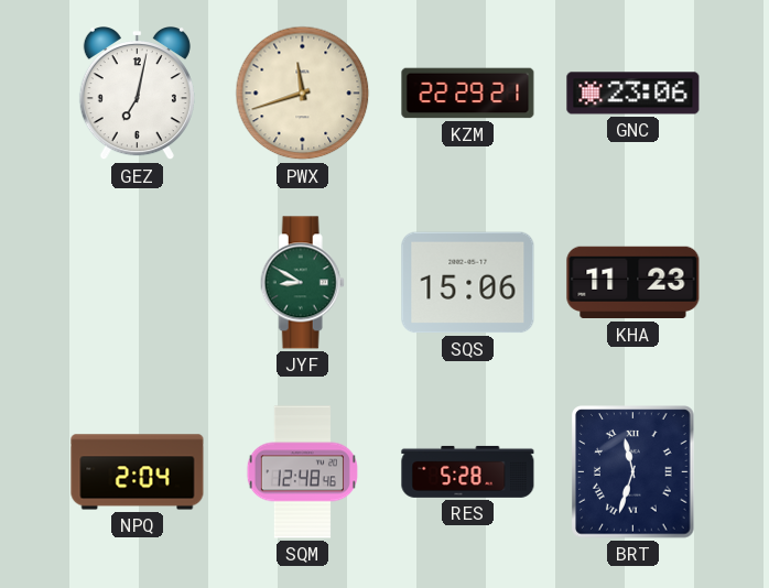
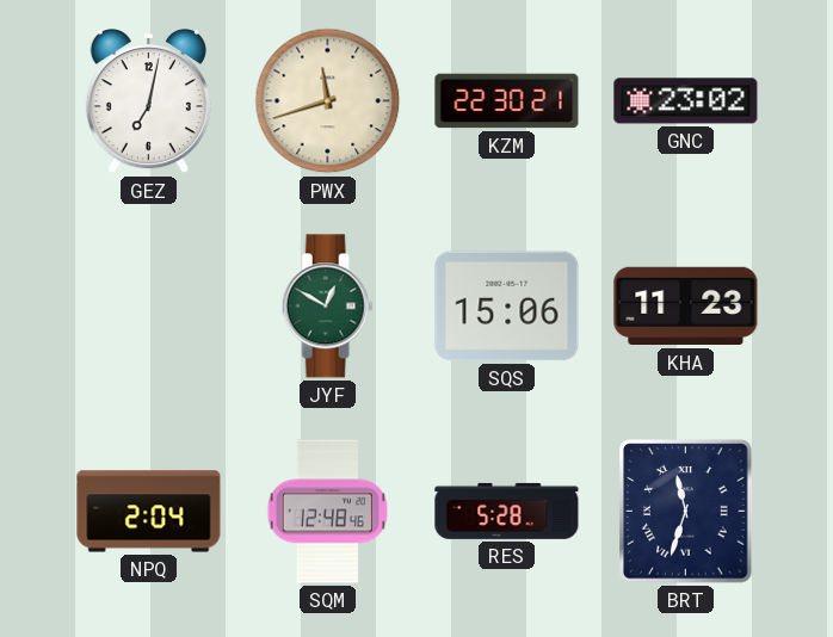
KZM: 22:29 -> 22:30
GNC: 23:06 -> 23:02
JYF: 8:50 -> 12:50
